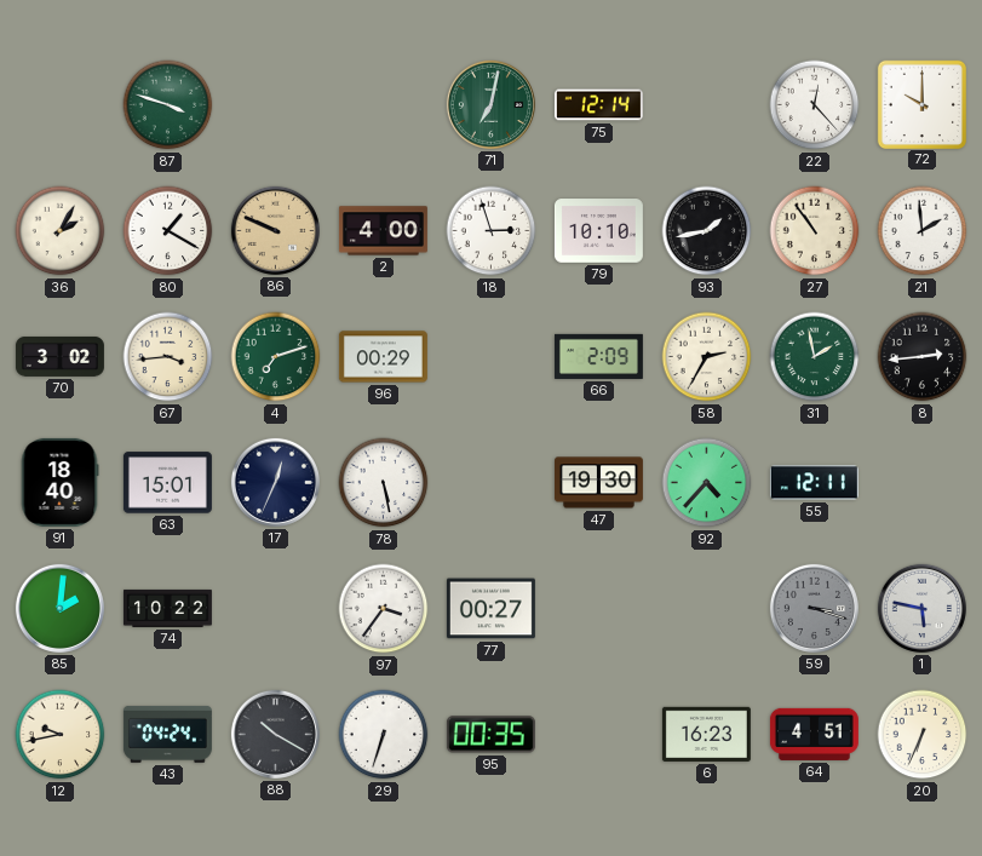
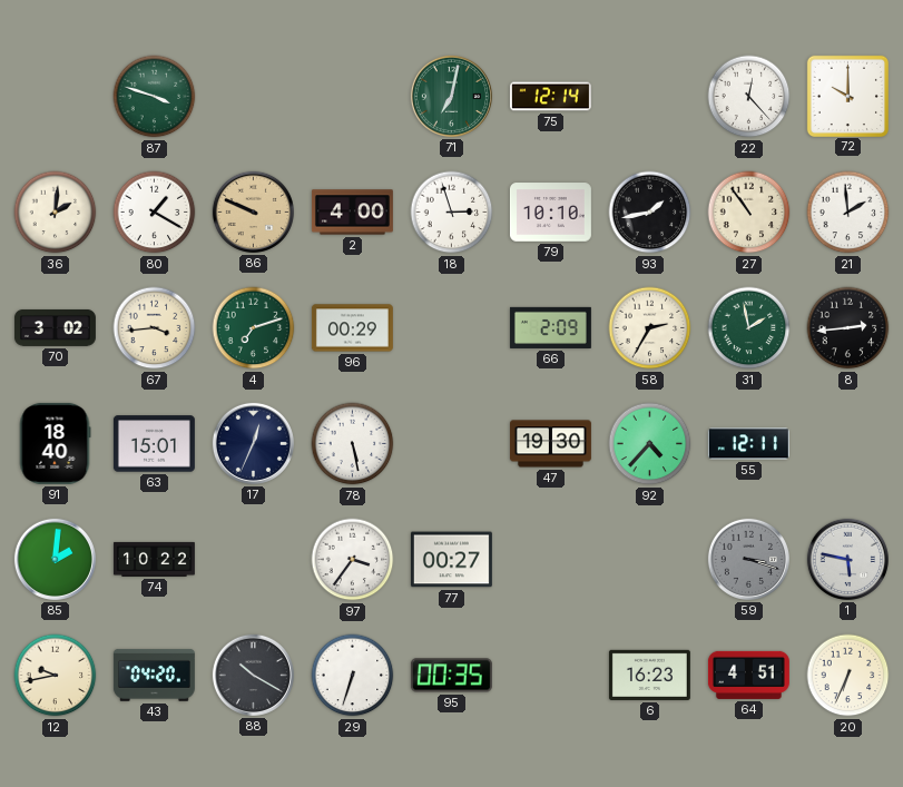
36: 2:05 -> 2:01
43: 04:24 -> 04:20
